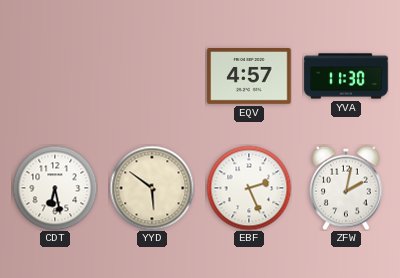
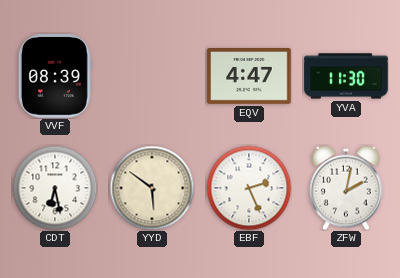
VVF: none -> 08:39
EQV: 4:57 -> 4:47
